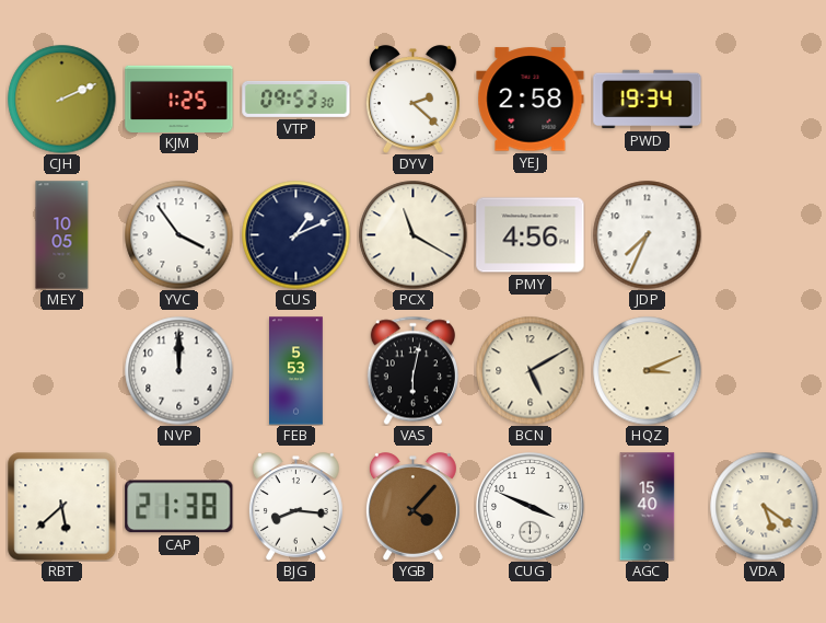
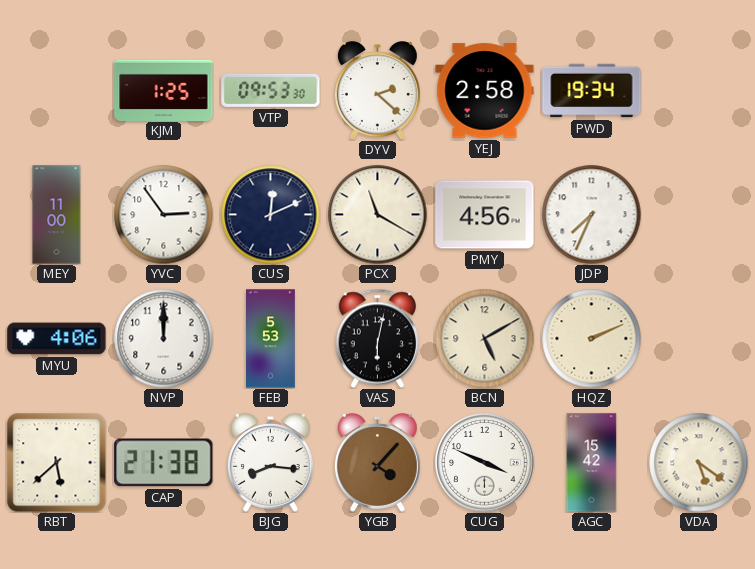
CJH: 2:11 -> none
MEY: 10:05 -> 11:00
YVC: 3:54 -> 2:54
CUS: 1:11 -> 12:11
MYU: none -> 4:06
HQZ: 3:11 -> 2:11
AGC: 15:40 -> 15:42
